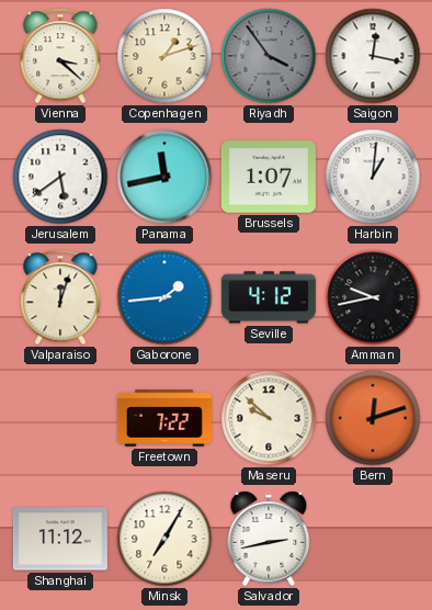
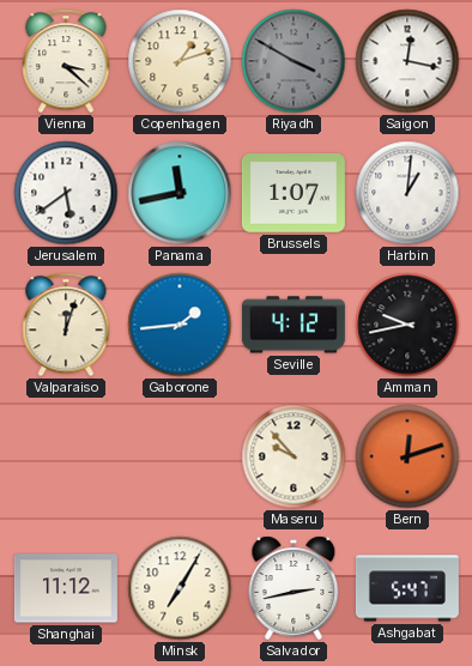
Riyadh: 3:54 -> 3:50
Freetown: 7:22 -> none
Maseru: 9:52 -> 9:53
Ashgabat: none -> 5:47
